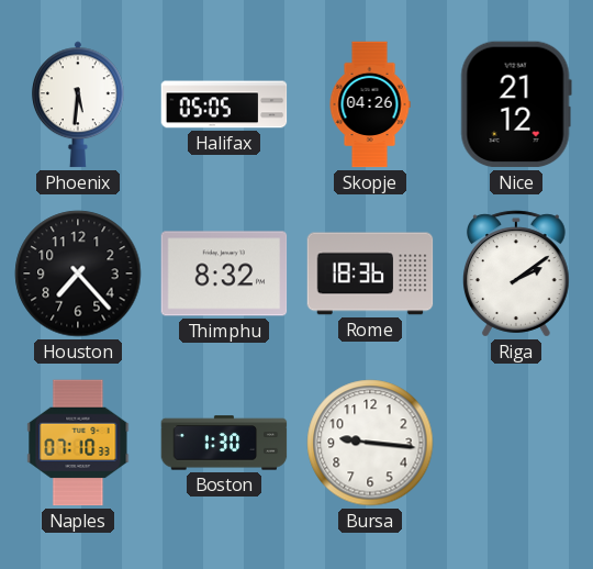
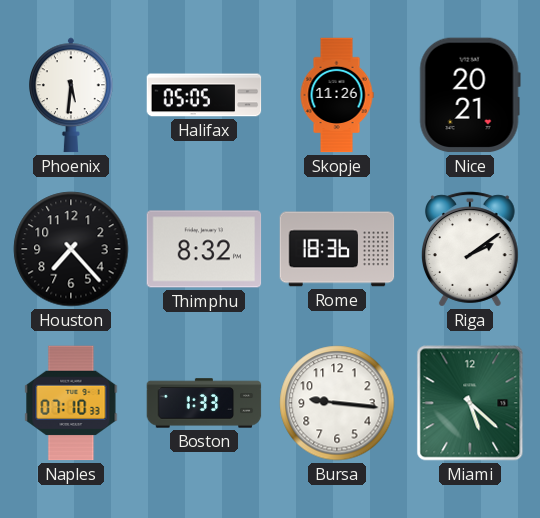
Skopje: 04:26 -> 11:26
Nice: 21:12 -> 20:21
Boston: 1:30 -> 1:33
Miami: none -> 5:22
